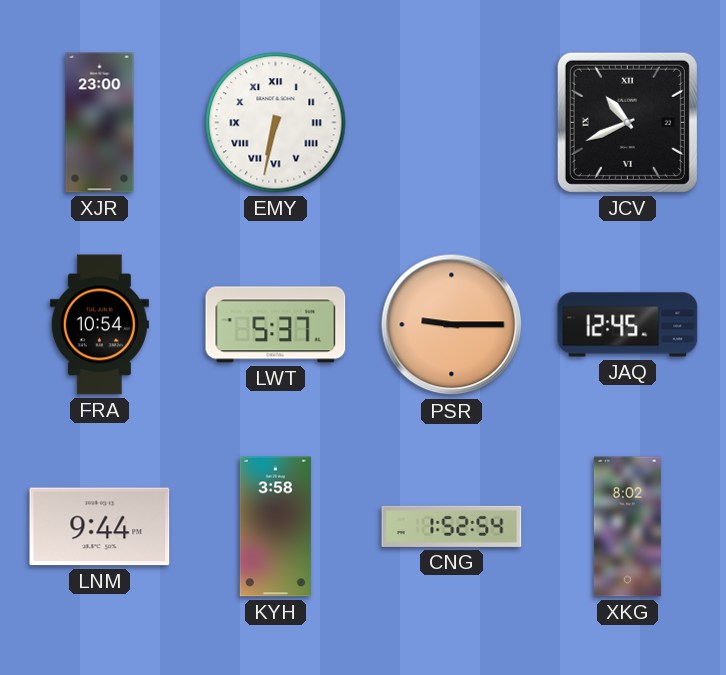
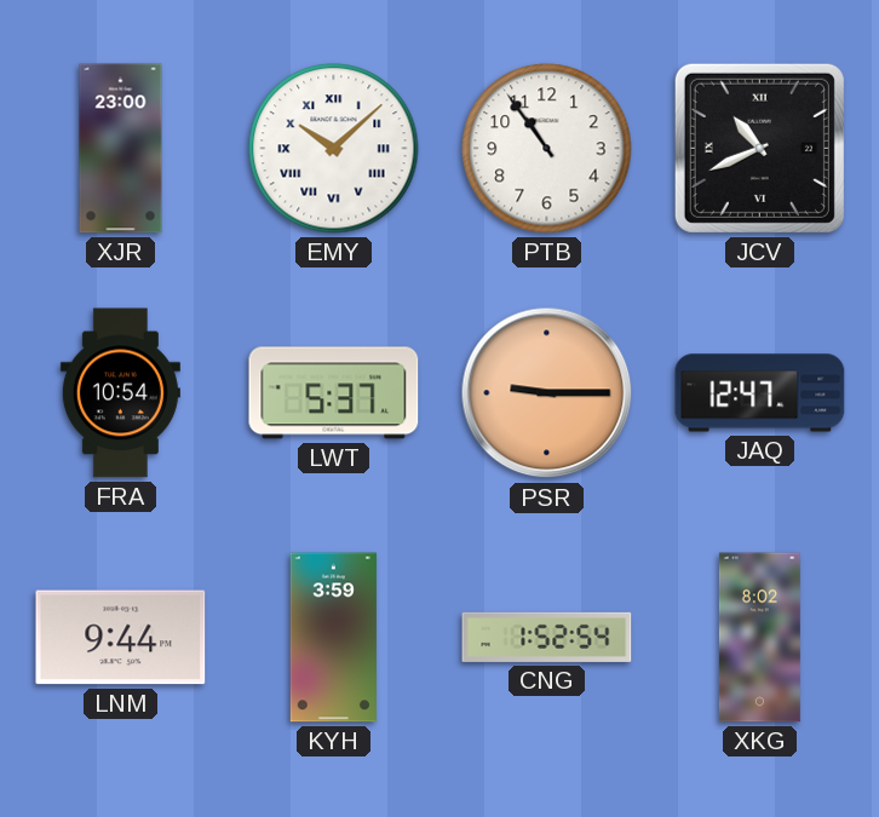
EMY: 6:32 -> 10:08
PTB: none -> 10:54
JAQ: 12:45 -> 12:47
KYH: 3:58 -> 3:59
